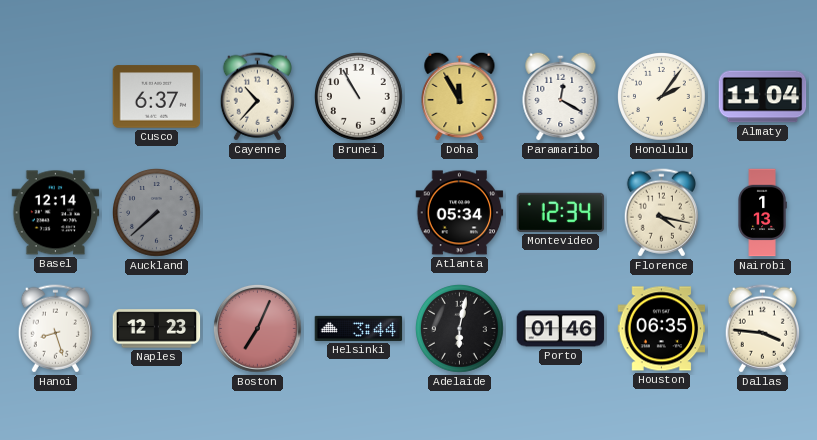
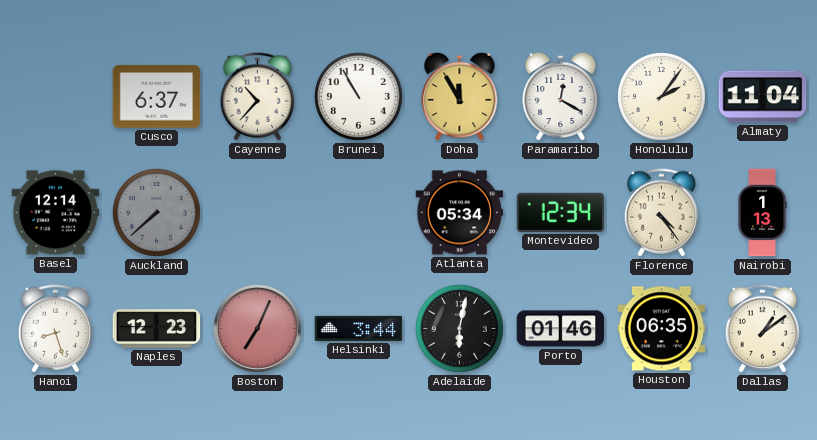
Florence: 4:17 -> 4:24
Dallas: 3:46 -> 1:09
